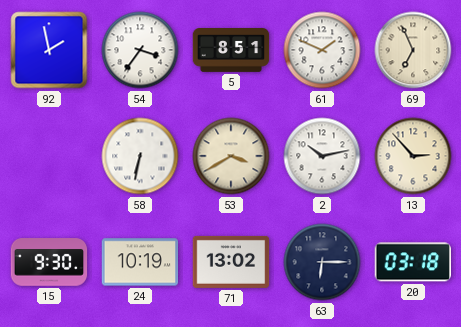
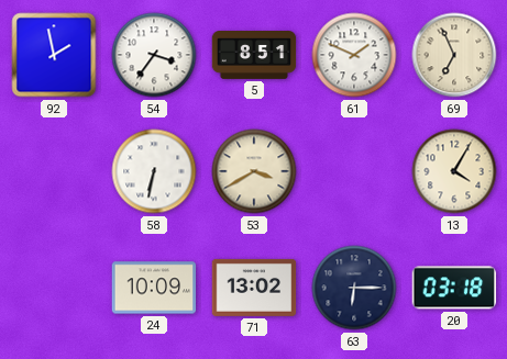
2: 10:13 -> none
13: 2:53 -> 4:05
15: 9:30 -> none
24: 10:19 -> 10:09
